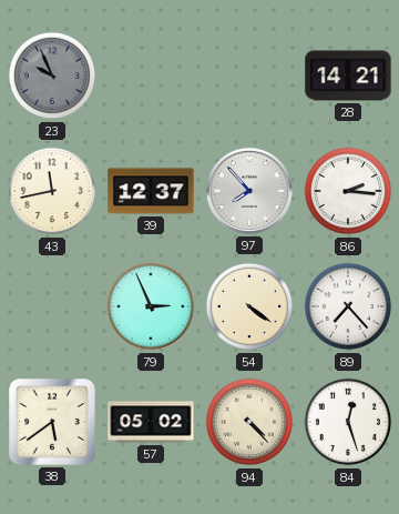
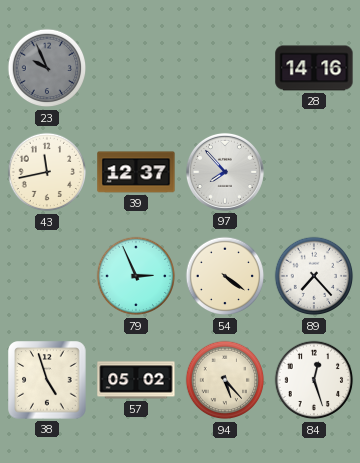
28: 14:21 -> 14:16
86: 2:16 -> none
38: 5:39 -> 4:57
94: 4:23 -> 5:23
